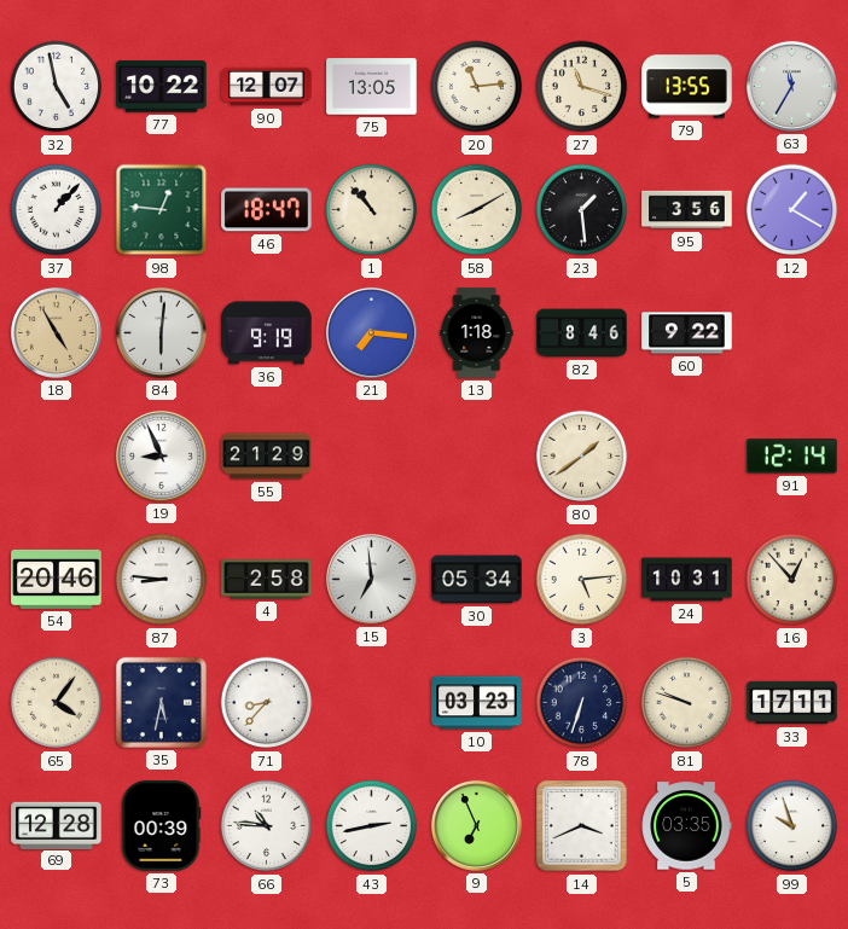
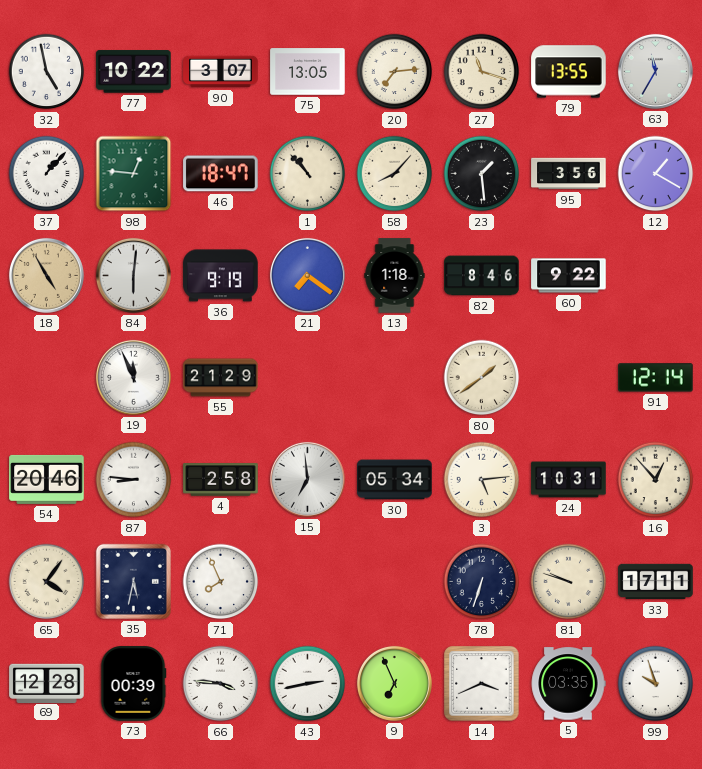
90: 12:07 -> 3:07
20: 11:14 -> 7:14
58: 8:10 -> 8:07
21: 7:16 -> 7:21
19: 8:56 -> 11:56
71: 8:37 -> 7:56
10: 03:23 -> none
66: 10:46 -> 3:46
